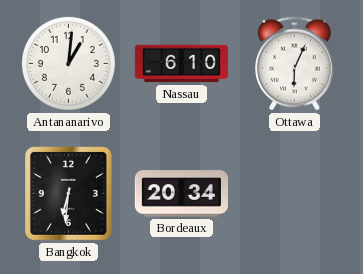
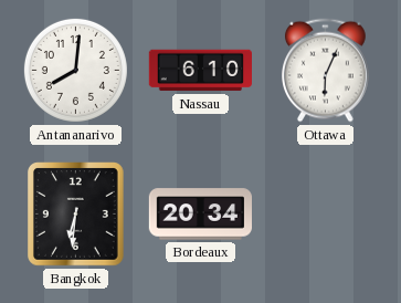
Antananarivo: 1:01 -> 8:01
